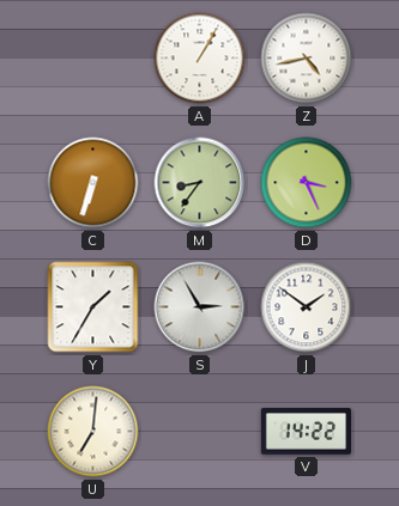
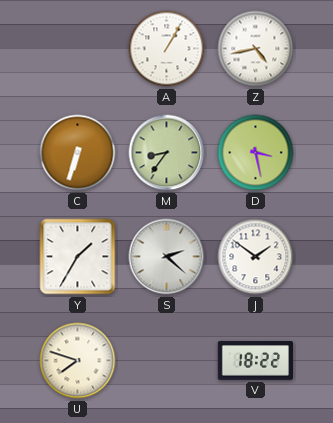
D: 3:26 -> 3:28
S: 2:55 -> 2:22
U: 7:01 -> 7:48
V: 14:22 -> 18:22
